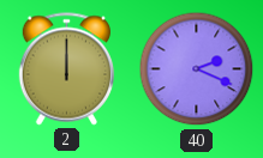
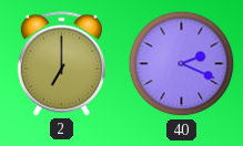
2: 12:00 -> 7:00
